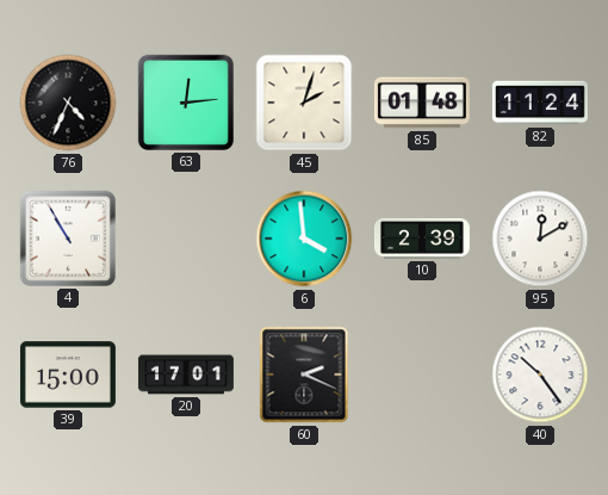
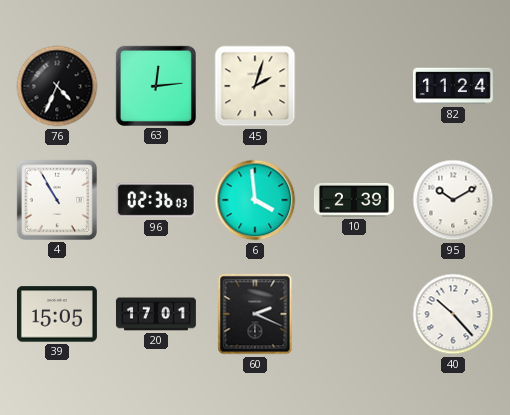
85: 01:48 -> none
96: none -> 02:36
95: 12:10 -> 10:10
39: 15:00 -> 15:05
40: 10:24 -> 10:23
